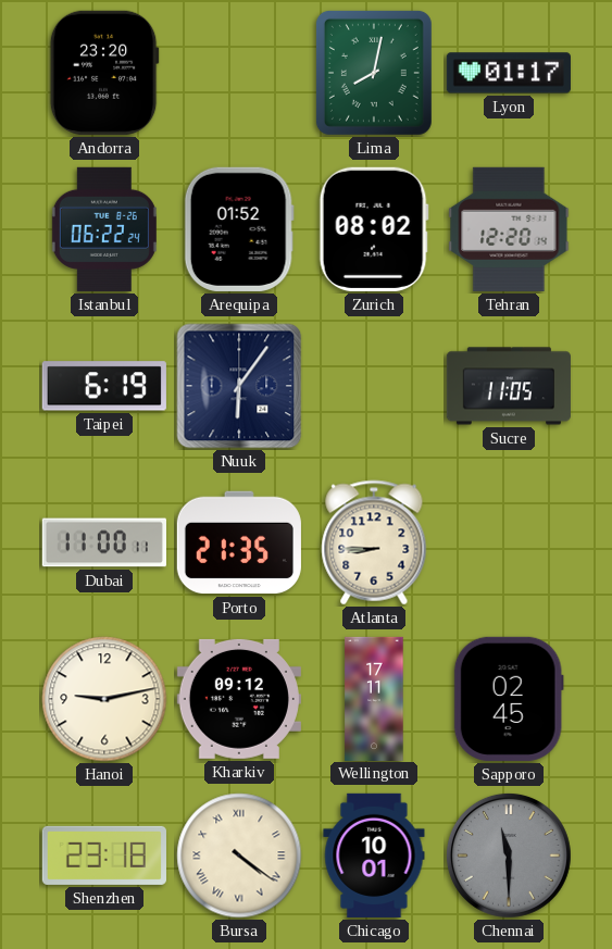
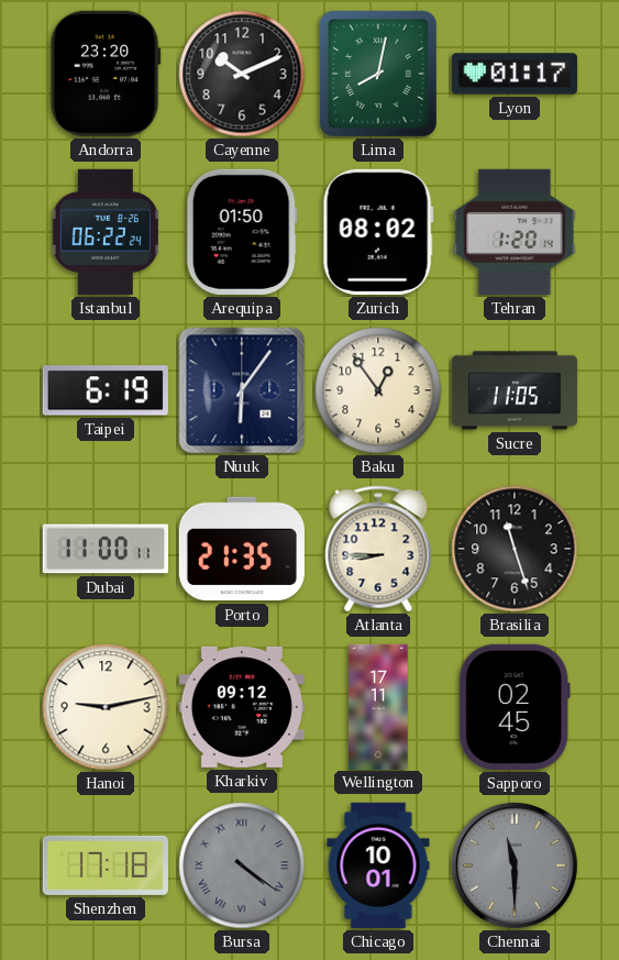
Cayenne: none -> 10:11
Arequipa: 01:52 -> 01:50
Tehran: 12:20 -> 1:20
Baku: none -> 12:54
Brasilia: none -> 11:27
Shenzhen: 23:18 -> 17:18
Bursa dial: cream -> grey
